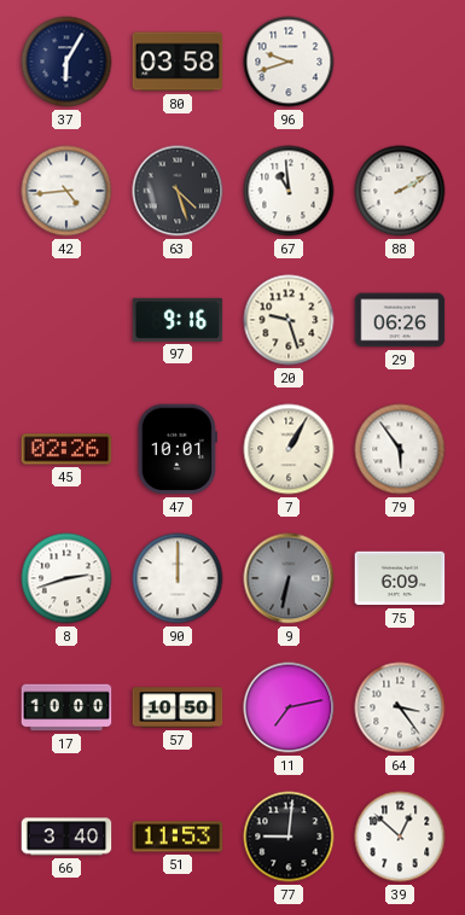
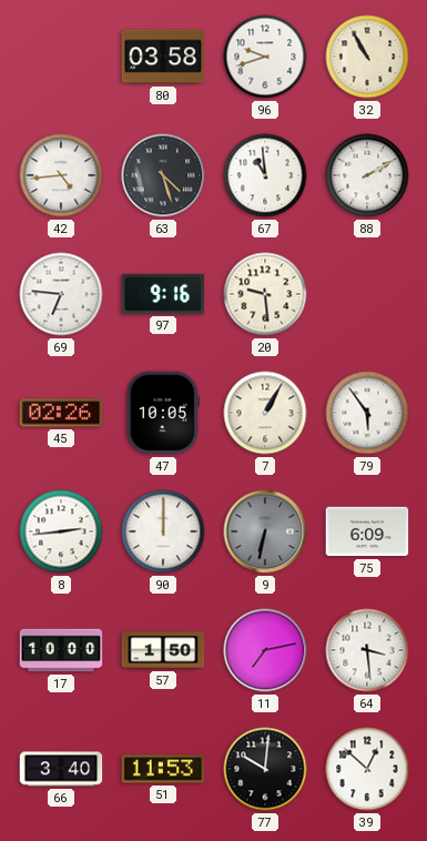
37: 6:05 -> none
32: none -> 10:55
69: none -> 6:46
20: 9:27 -> 9:29
29: 06:26 -> none
47: 10:01 -> 10:05
8: 2:42 -> 2:44
57: 10:50 -> 1:50
64: 3:24 -> 3:29
77: 9:01 -> 10:01
